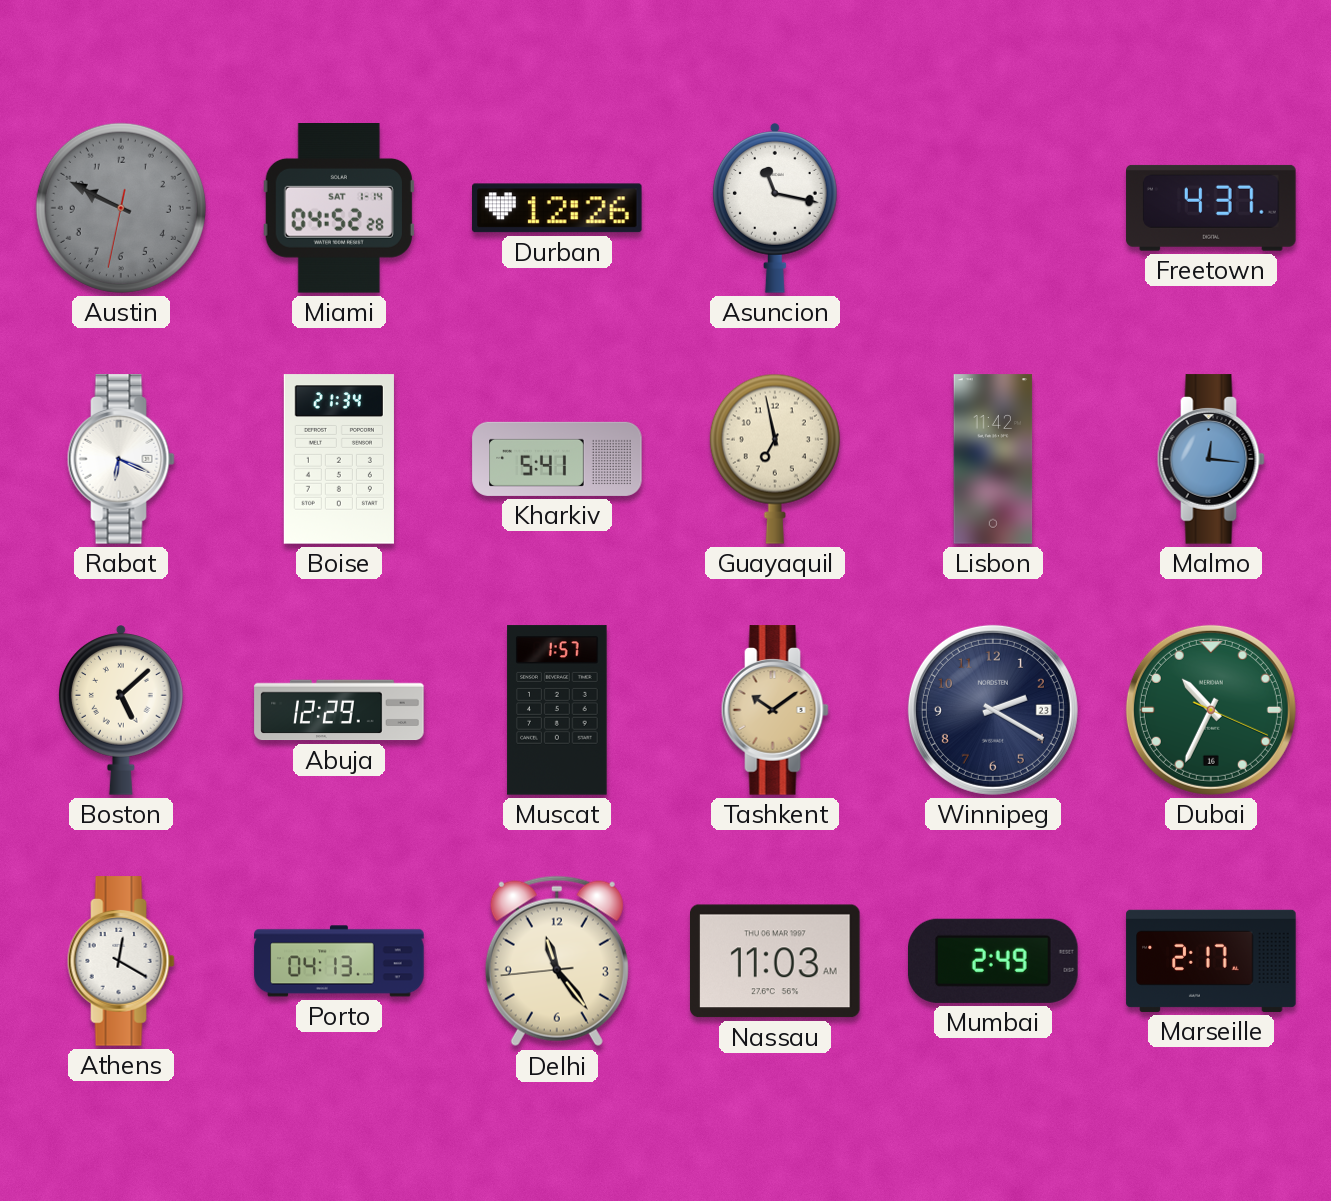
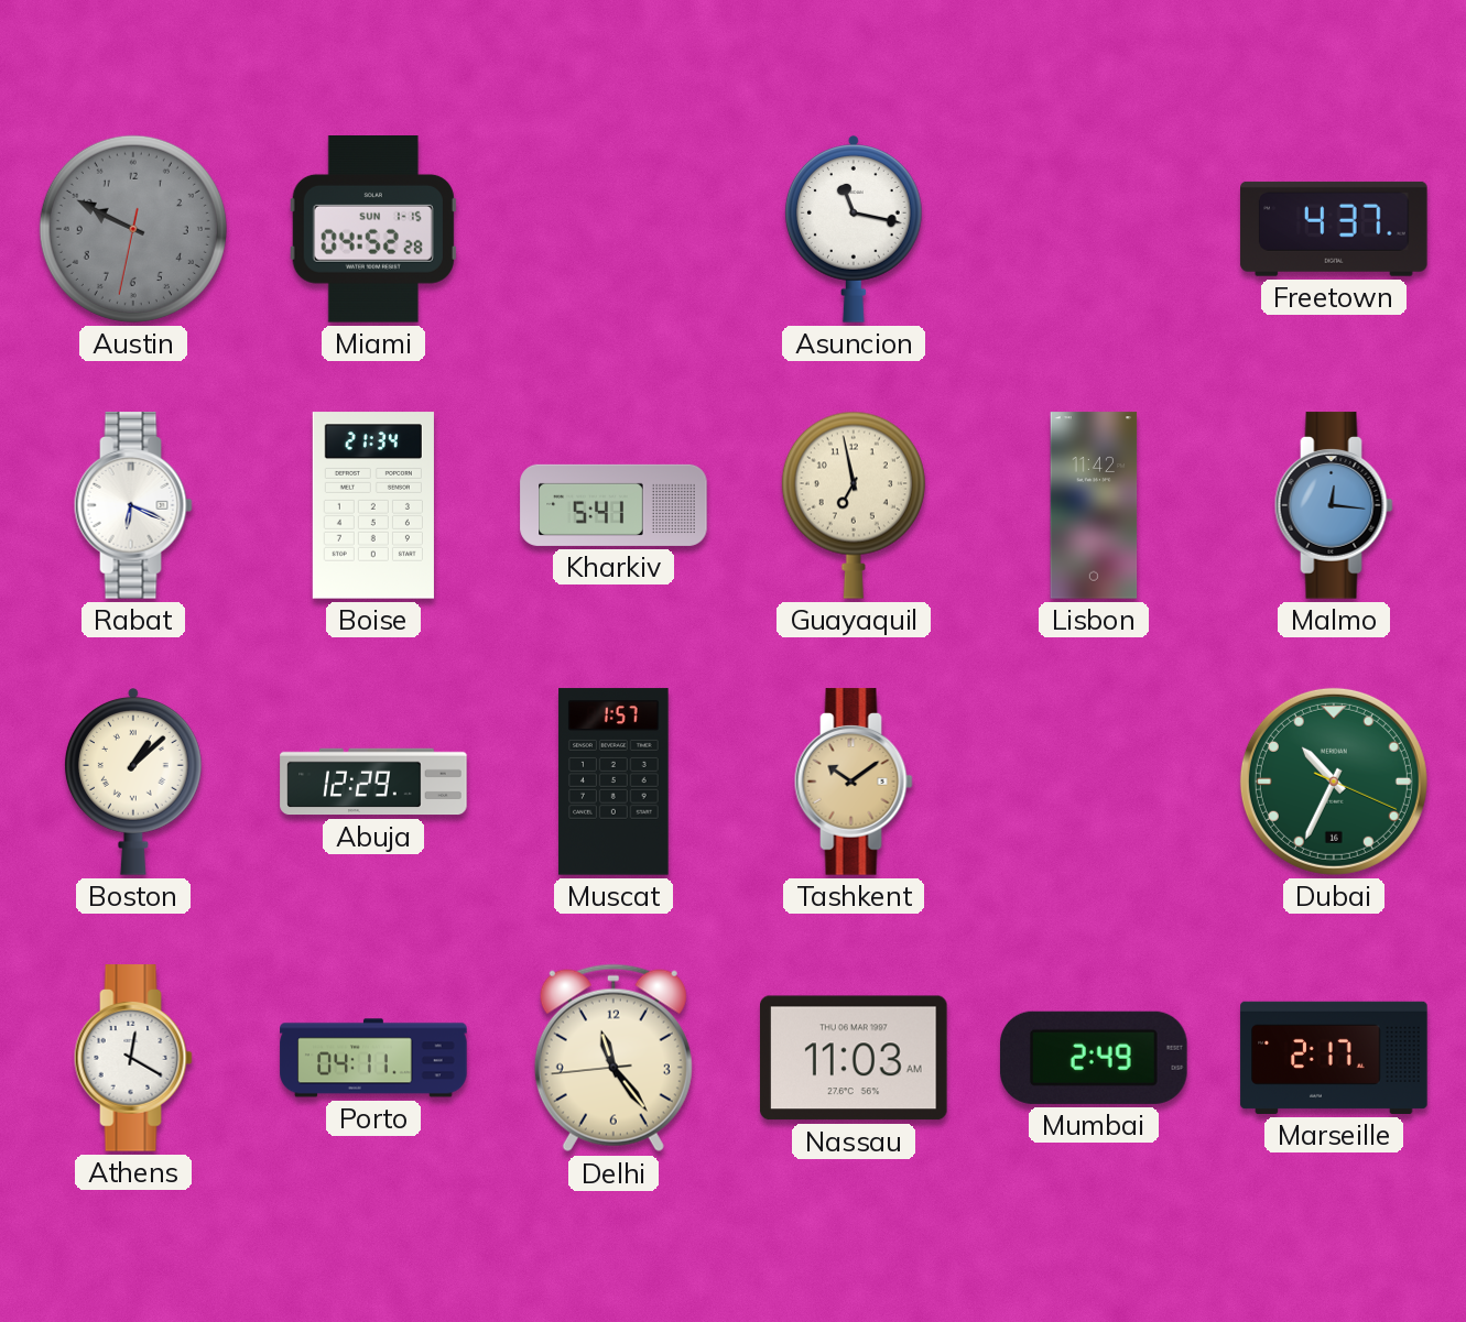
Miami date: SAT 1-14 -> SUN 1-15
Durban: 12:26 -> none
Boston: 5:08 -> 1:08
Winnipeg: 2:20 -> none
Porto: 04:13 -> 04:11
